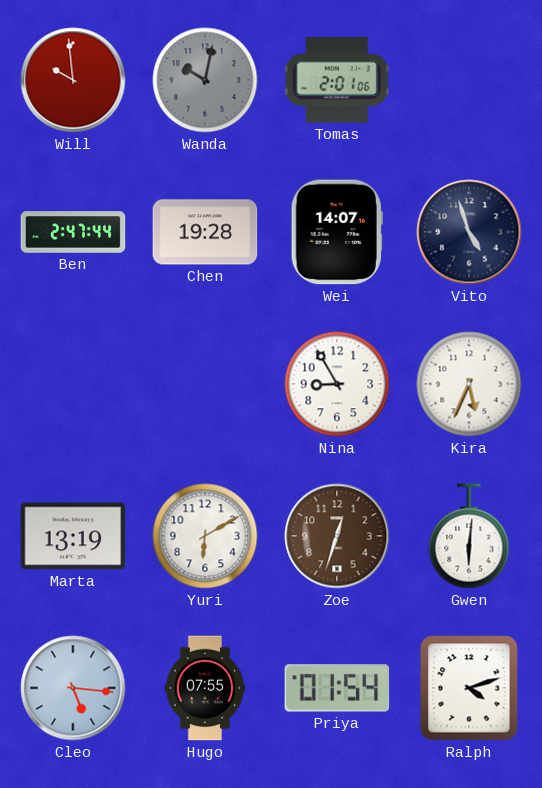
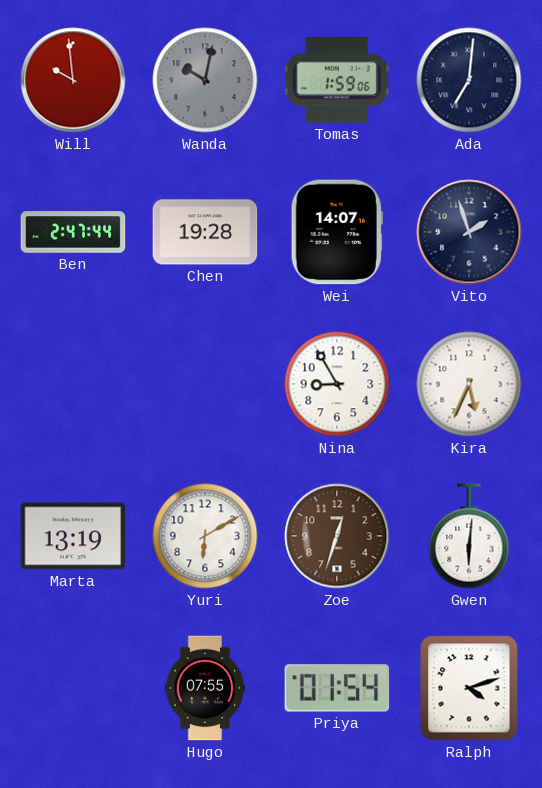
Tomas: 2:01 -> 1:59
Ada: none -> 7:01
Vito: 4:57 -> 1:57
Cleo: 5:16 -> none
